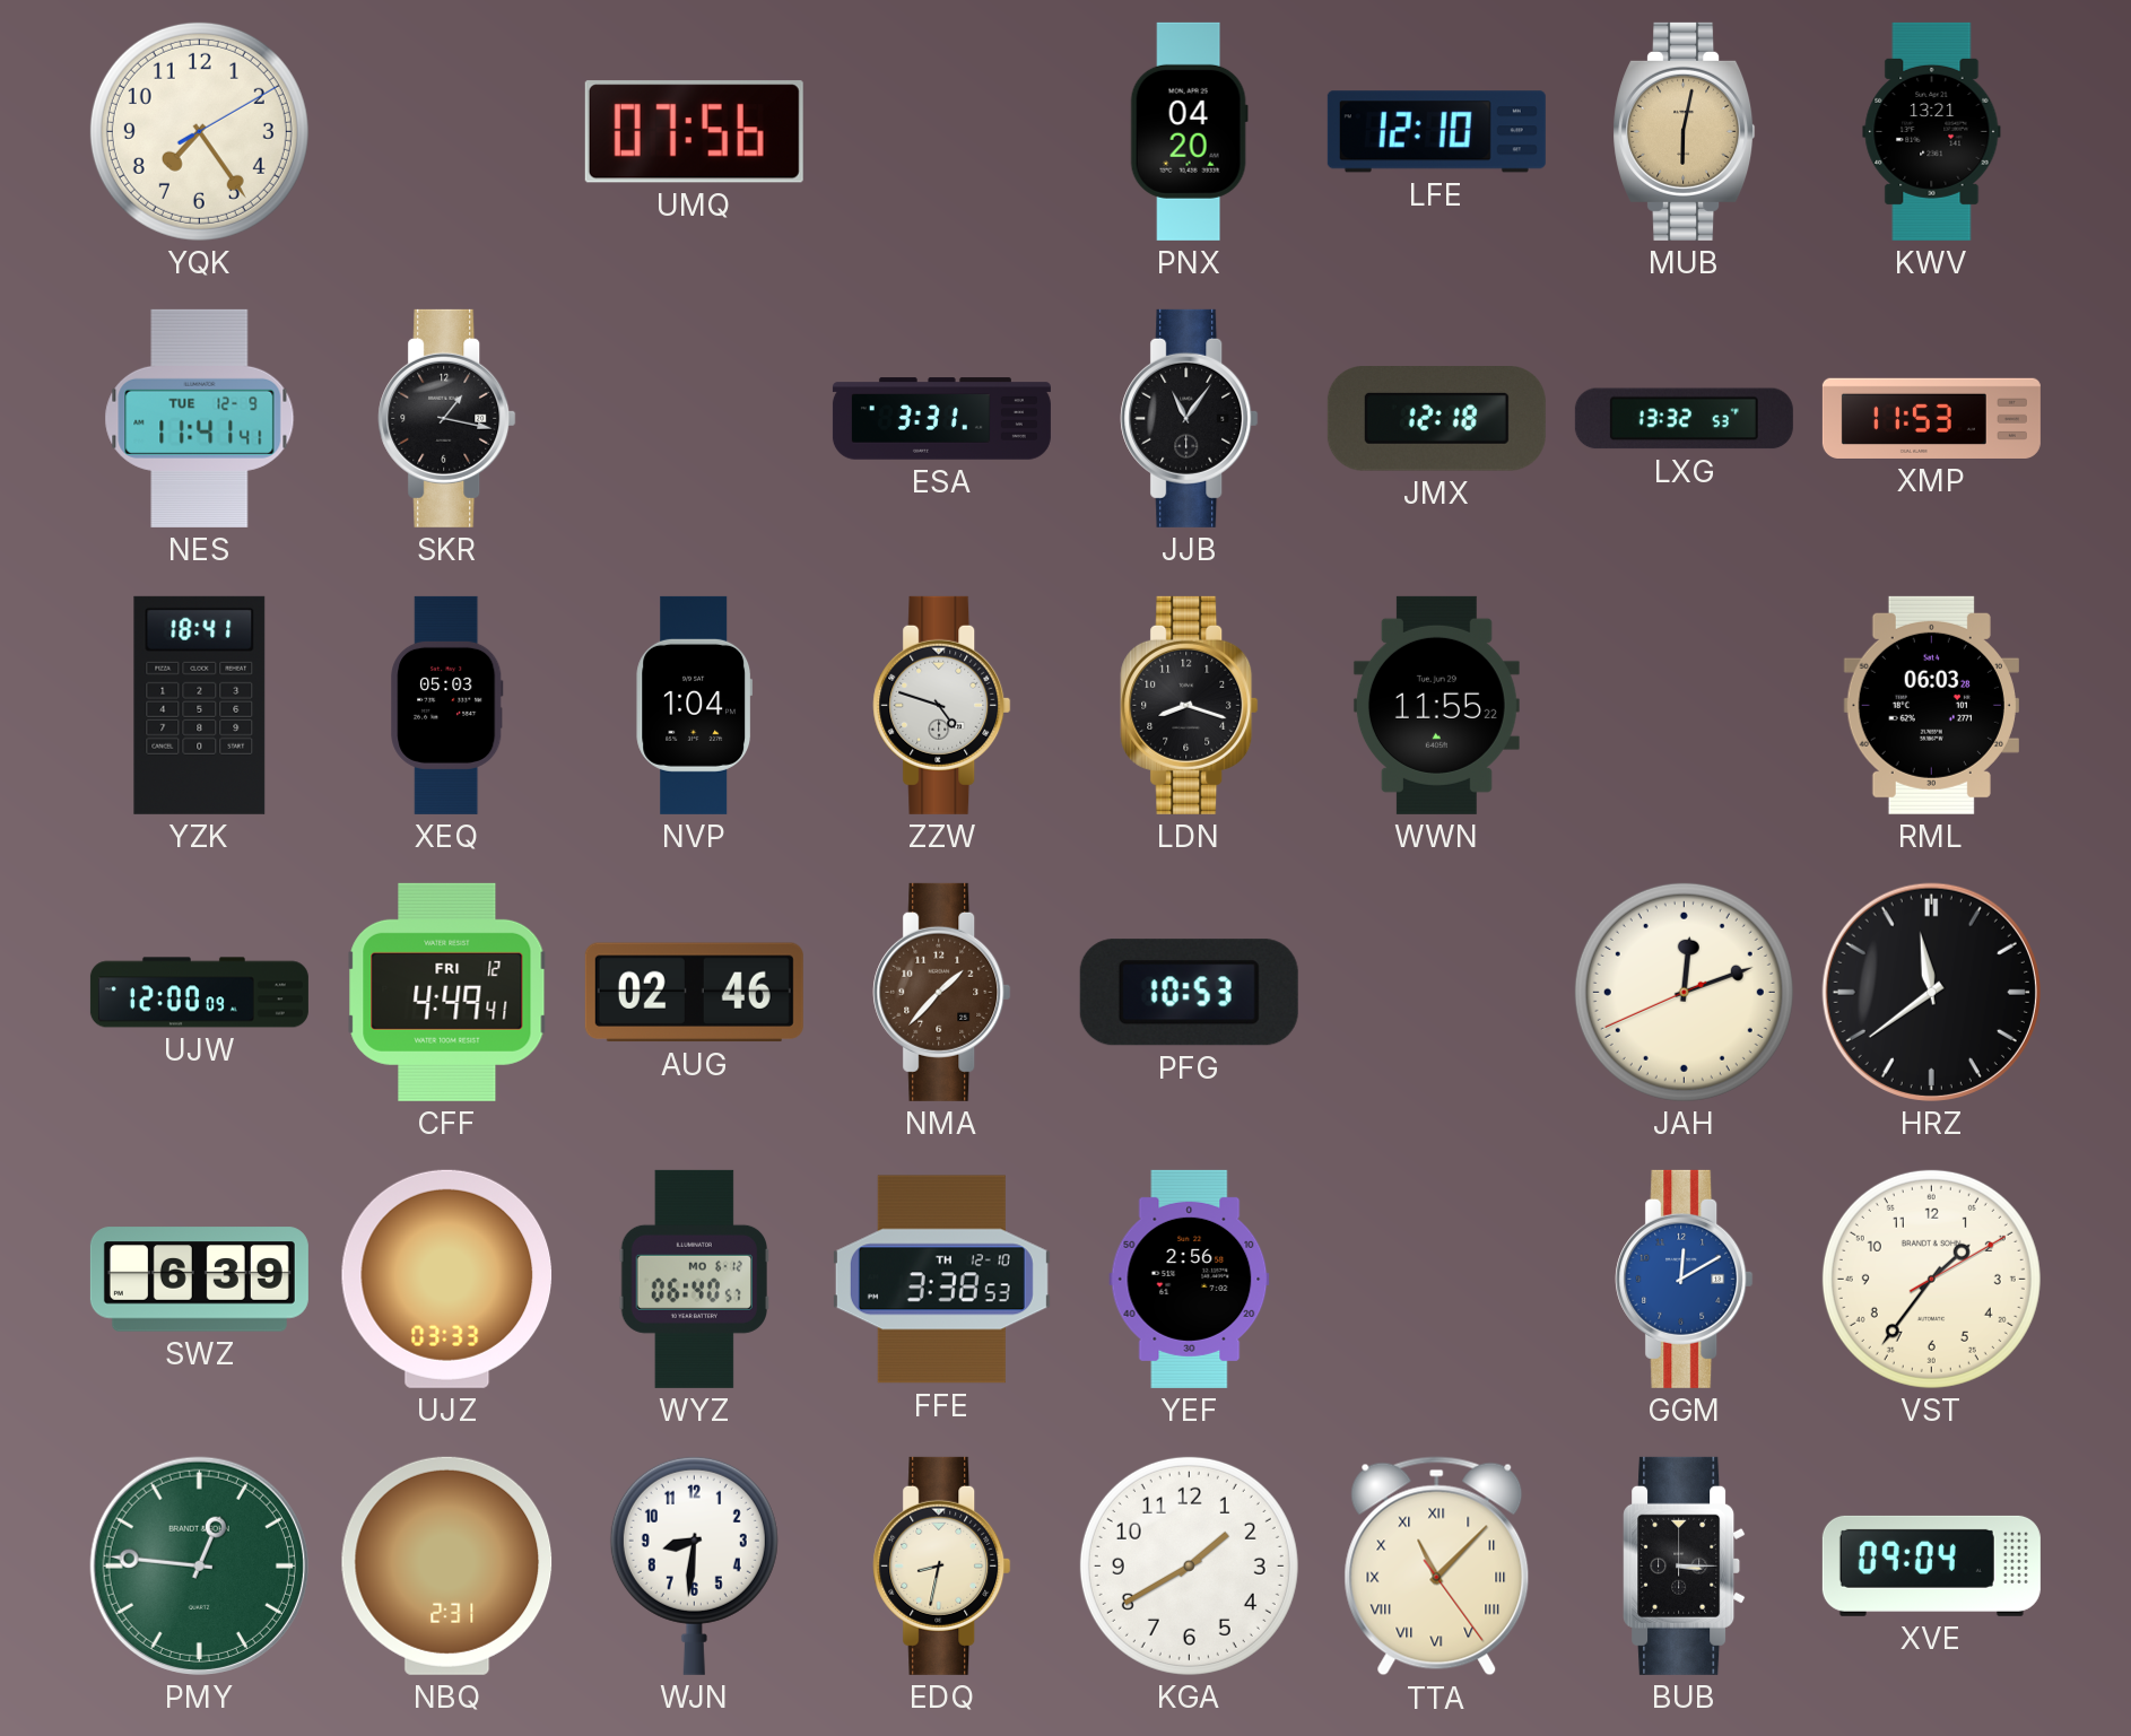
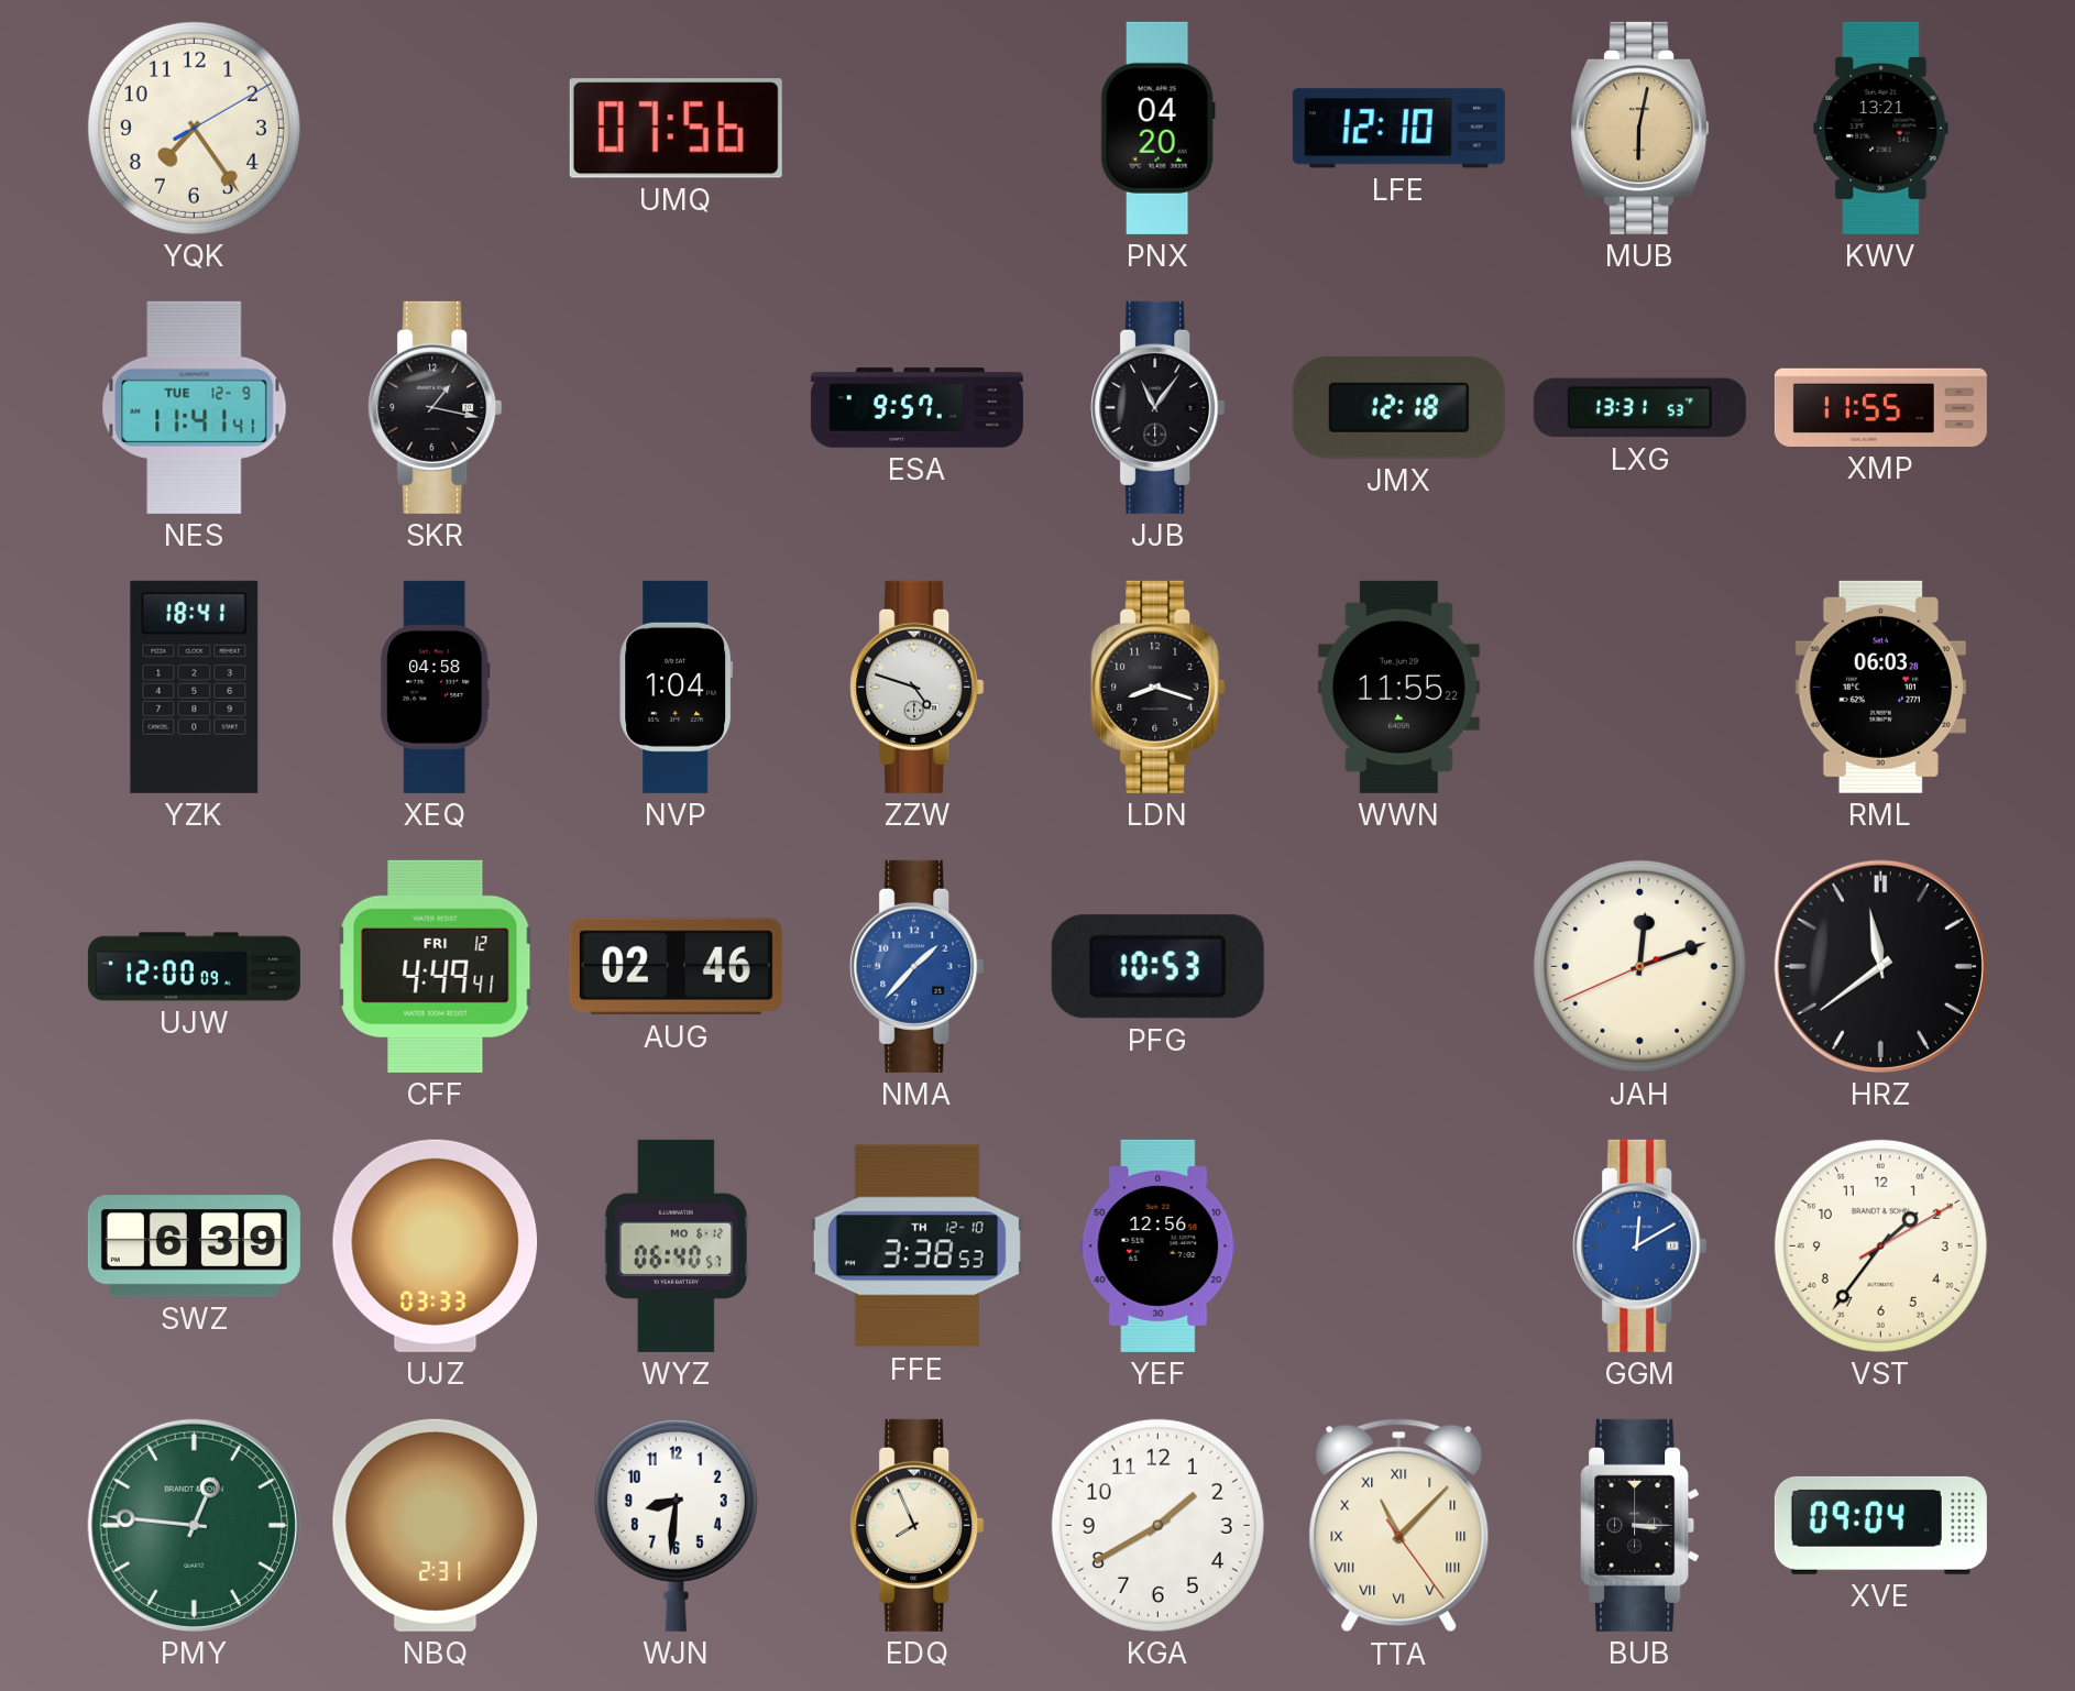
ESA: 3:31 -> 9:57
LXG: 13:32 -> 13:31
XMP: 11:53 -> 11:55
XEQ: 05:03 -> 04:58
NMA dial: brown -> blue
YEF: 2:56 -> 12:56
EDQ: 8:32 -> 7:56
